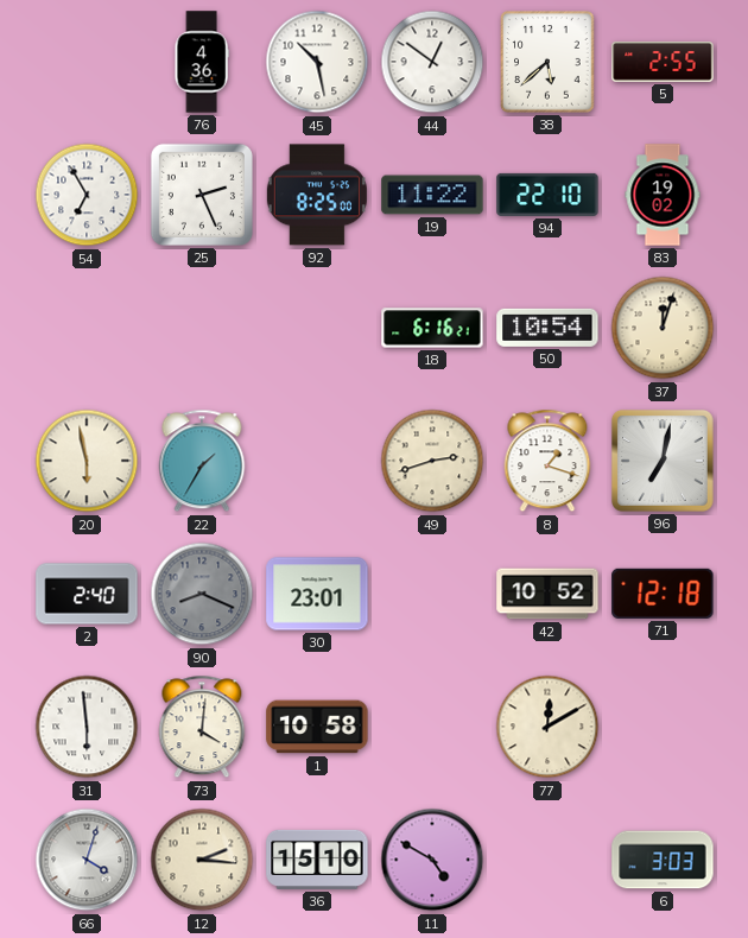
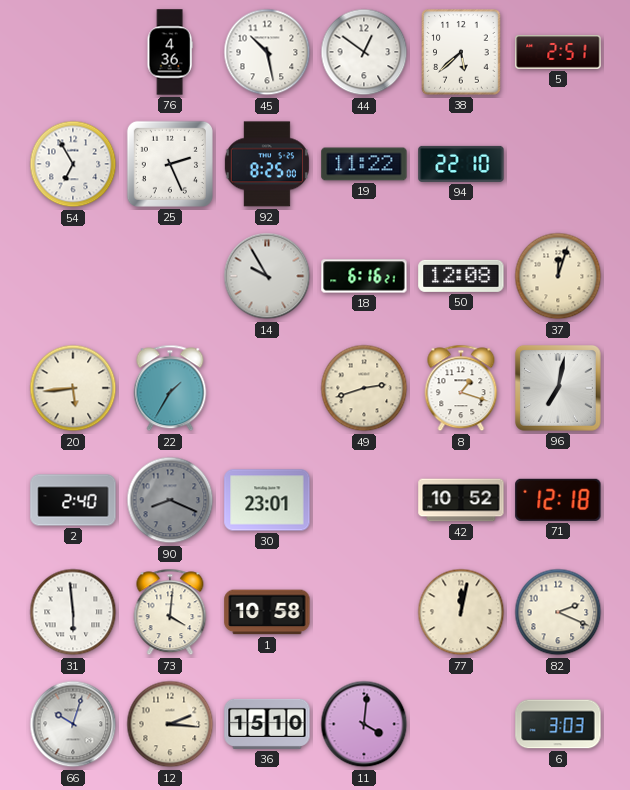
5: 2:55 -> 2:51
83: 19:02 -> none
14: none -> 9:55
50: 10:54 -> 12:08
20: 5:58 -> 5:44
77: 12:10 -> 12:02
82: none -> 2:19
66: 4:03 -> 10:03
11: 4:50 -> 4:01
